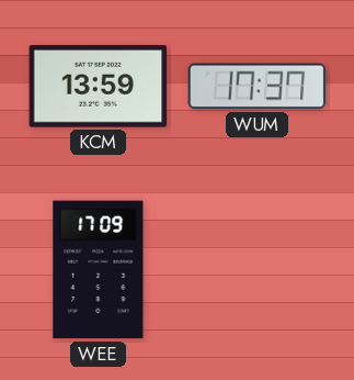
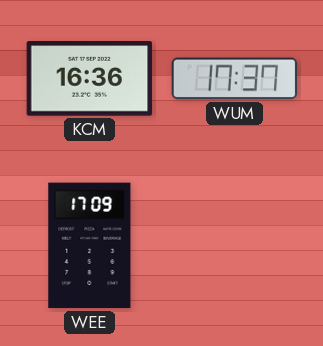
KCM: 13:59 -> 16:36
